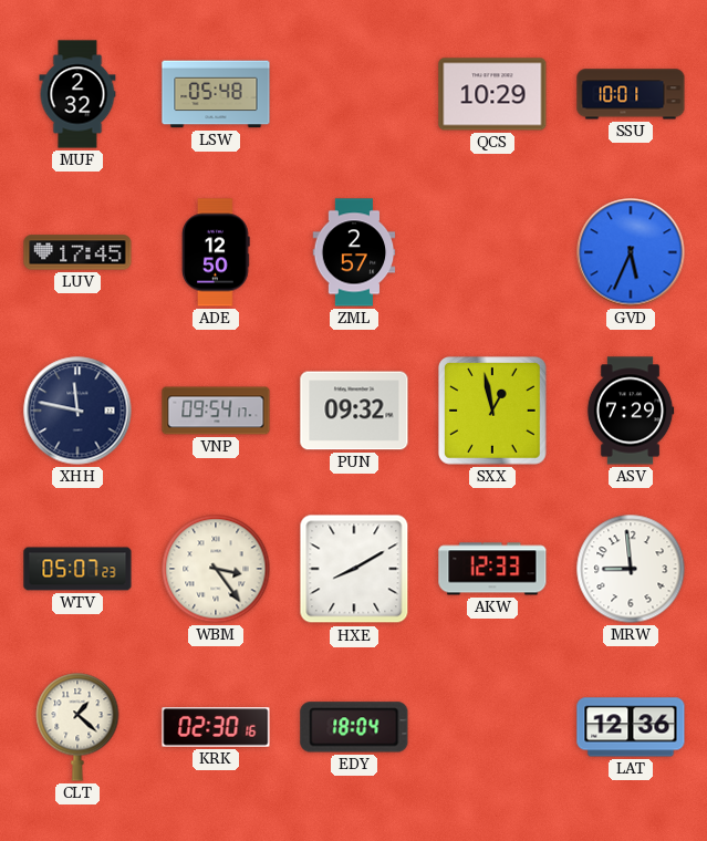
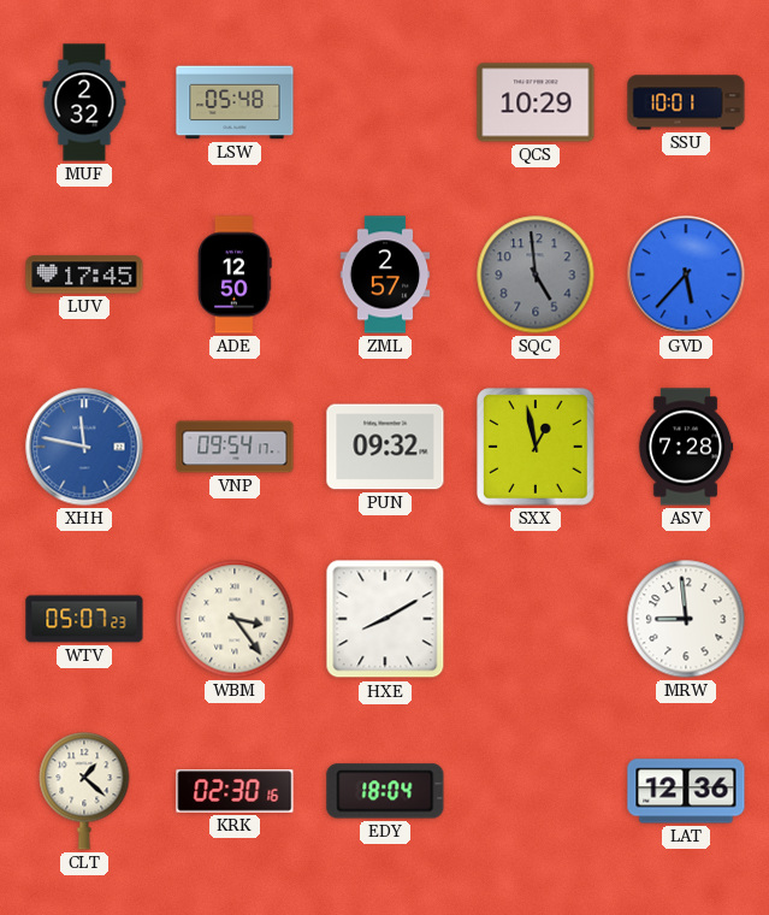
SQC: none -> 4:59
GVD: 5:34 -> 5:37
XHH dial: navy -> blue
ASV: 7:29 -> 7:28
AKW: 12:33 -> none
